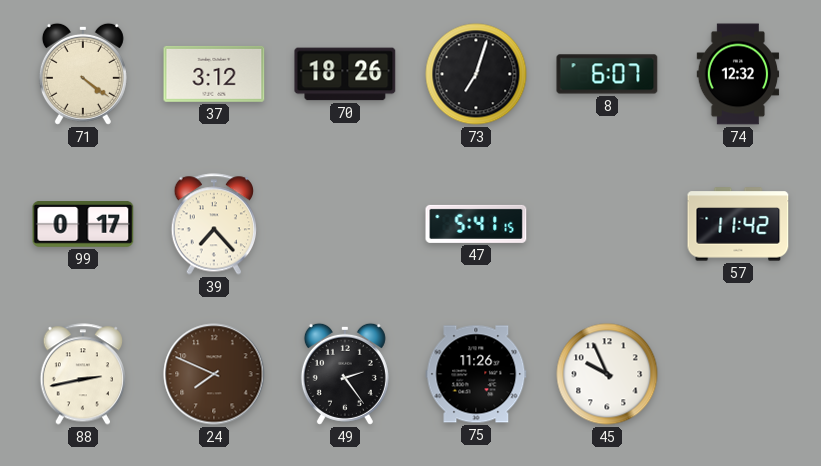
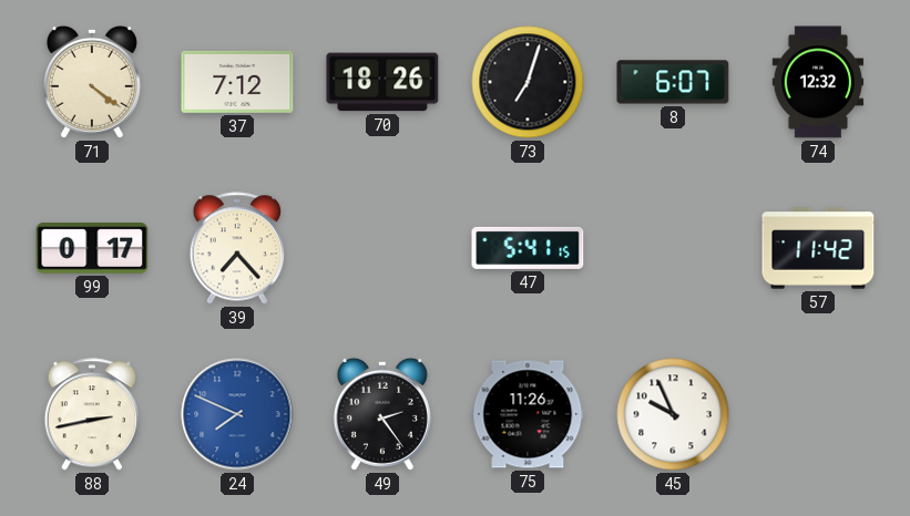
37: 3:12 -> 7:12
24 dial: brown -> blue
